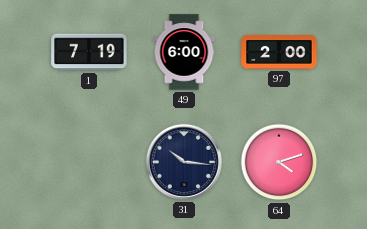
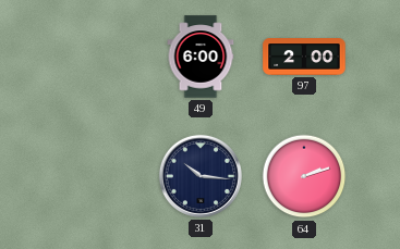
1: 7:19 -> none
64: 4:12 -> 2:12
